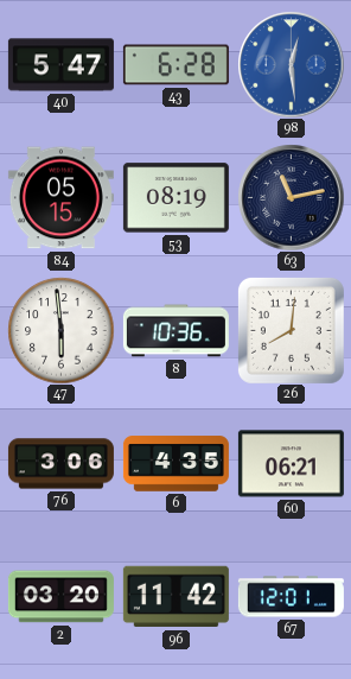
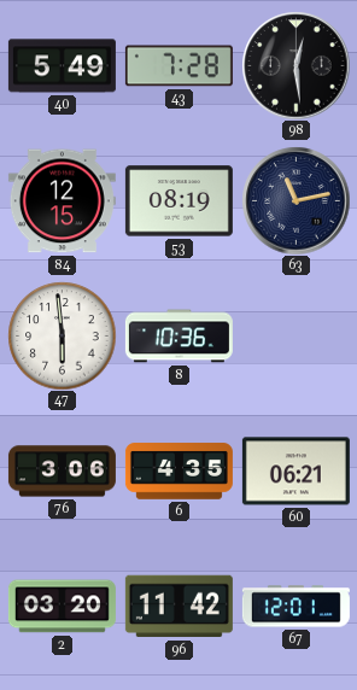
40: 5:47 -> 5:49
43: 6:28 -> 7:28
98 dial: blue -> black
84: 05:15 -> 12:15
26: 8:01 -> none
